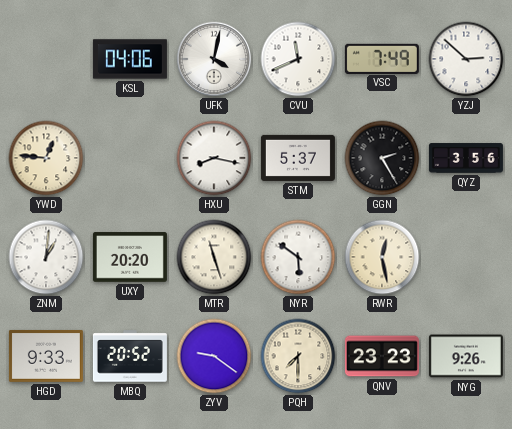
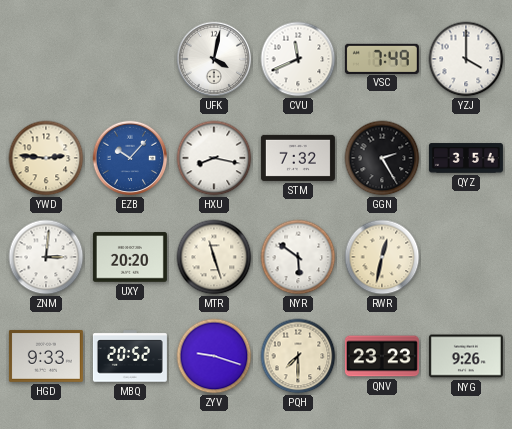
KSL: 04:06 -> none
YZJ: 2:52 -> 4:00
YWD: 12:46 -> 2:46
EZB: none -> 10:07
STM: 5:37 -> 7:32
QYZ: 3:56 -> 3:54
ZNM: 1:01 -> 3:01
RWR: 12:28 -> 12:32
ZYV: 9:21 -> 9:18
